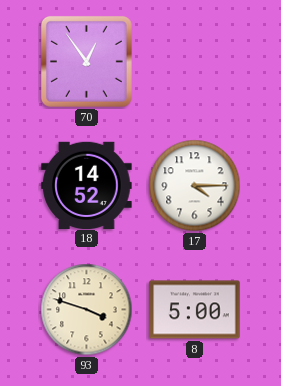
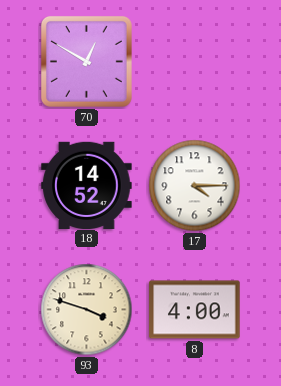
70: 12:54 -> 12:50
8: 5:00 -> 4:00
